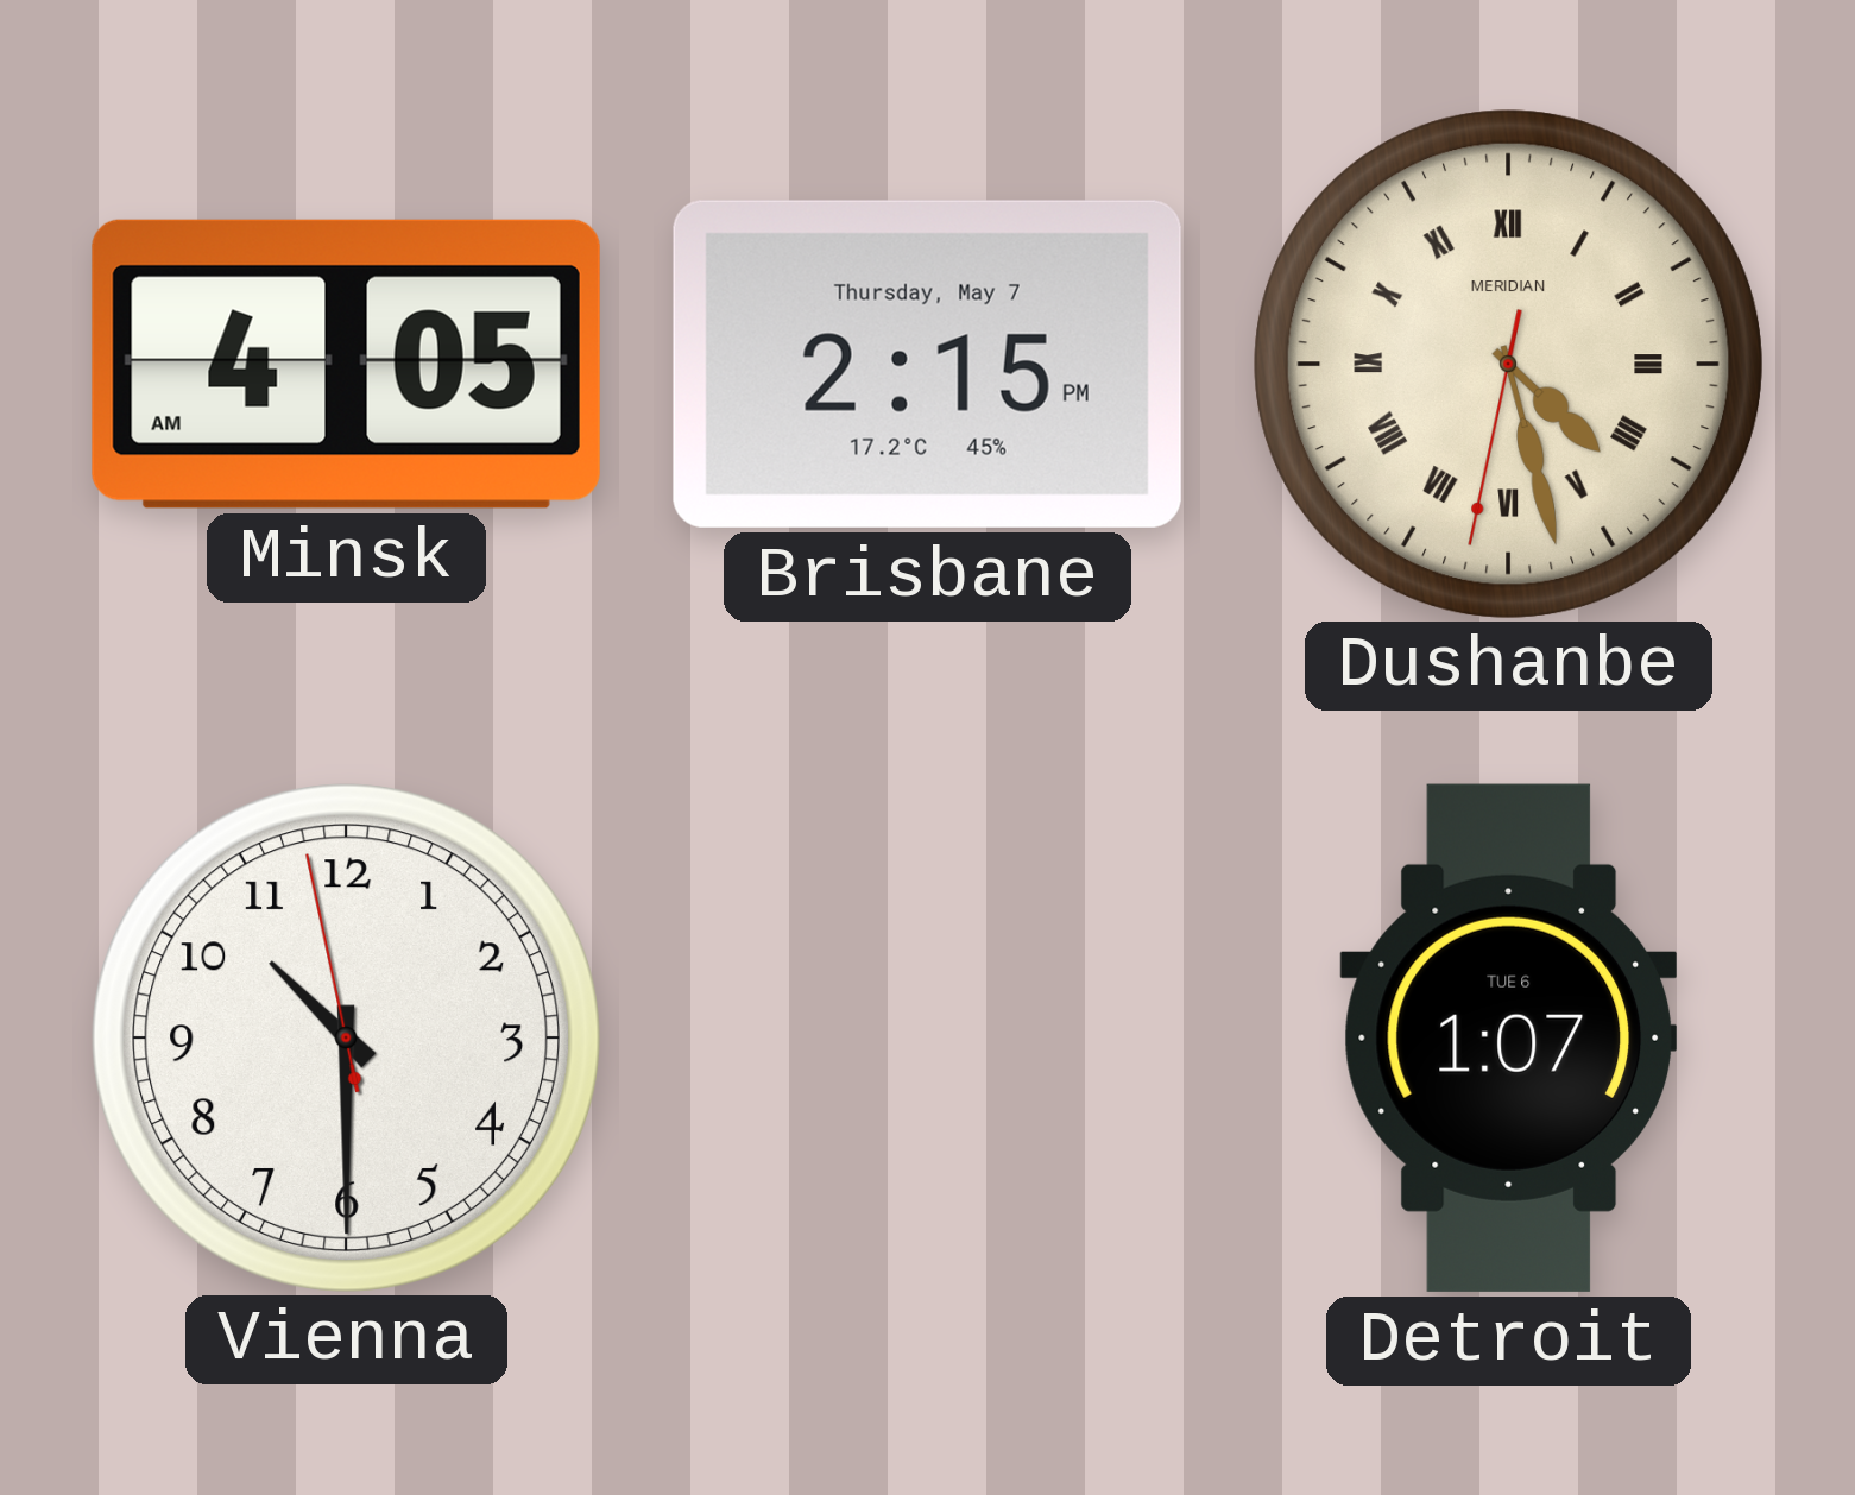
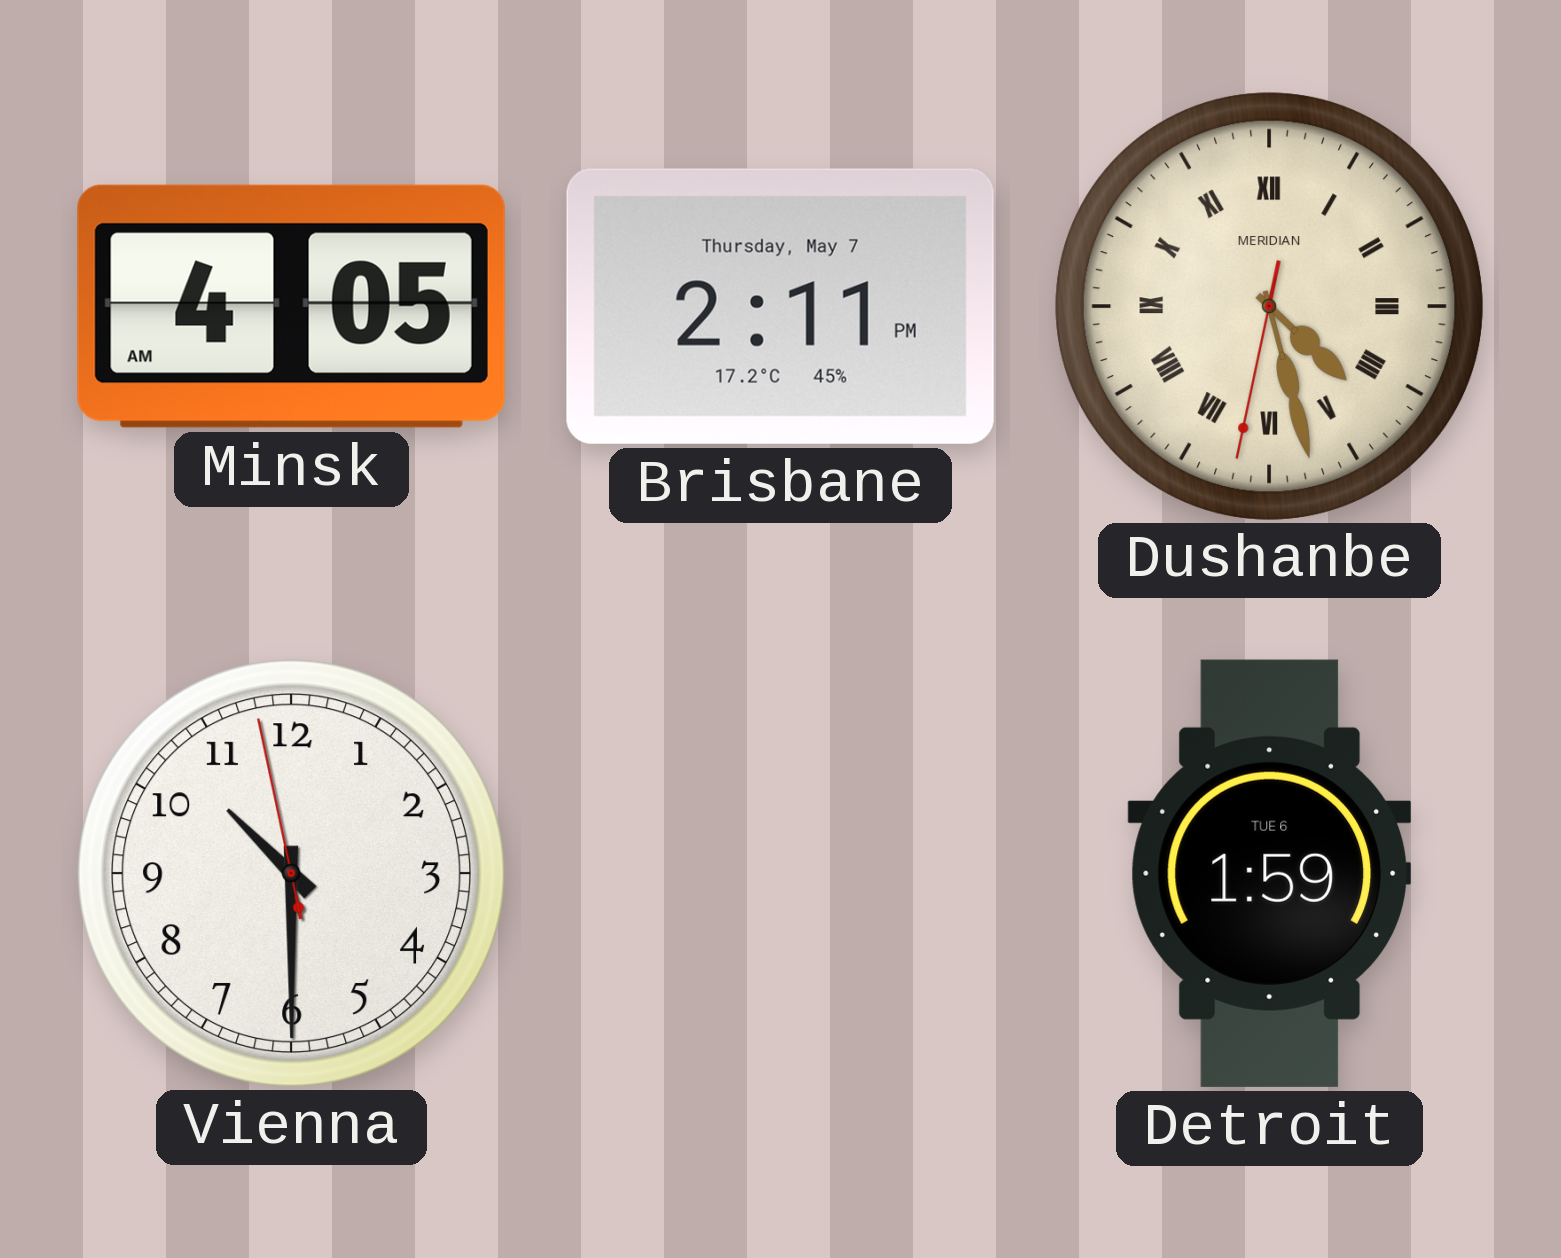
Brisbane: 2:15 -> 2:11
Detroit: 1:07 -> 1:59
